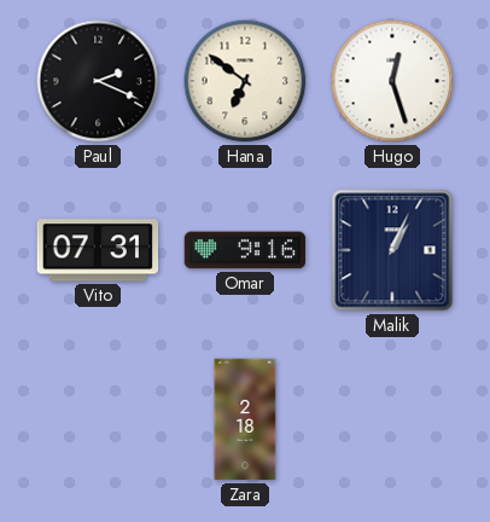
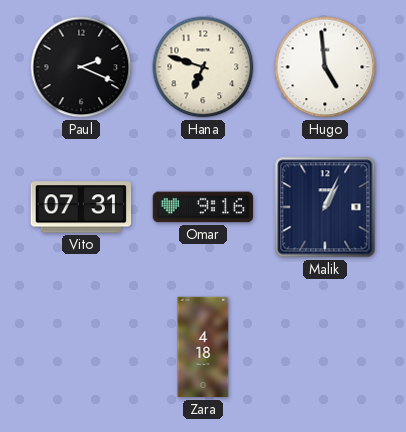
Hana: 6:51 -> 6:48
Hugo: 12:27 -> 4:59
Zara: 2:18 -> 4:18
